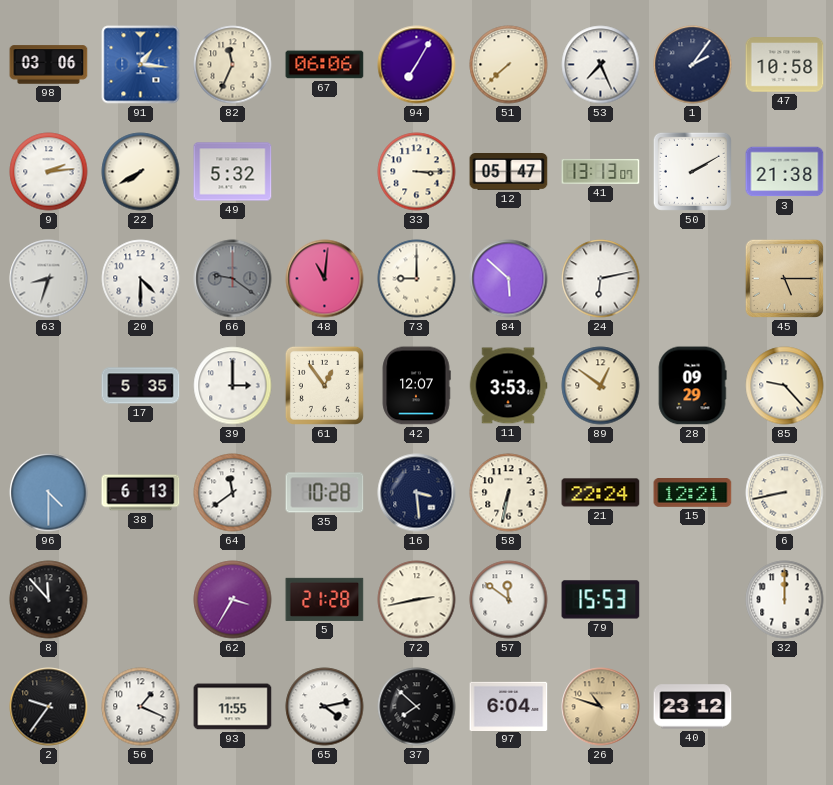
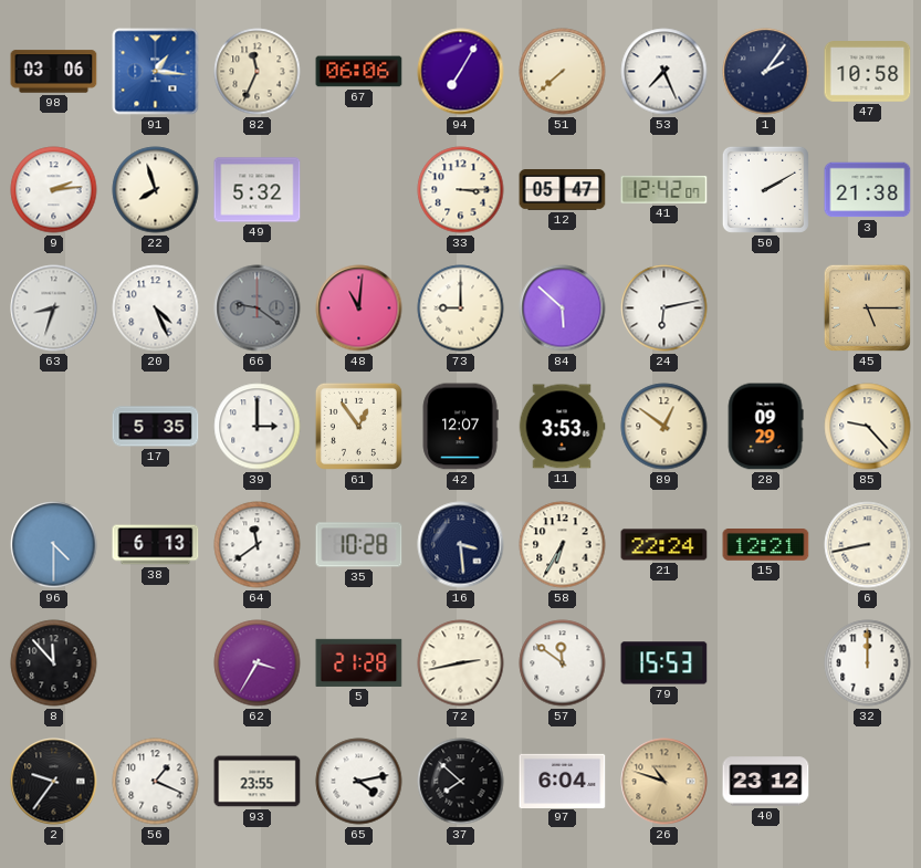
22: 7:40 -> 7:57
41: 13:13 -> 12:42
20: 4:30 -> 4:26
58: 6:32 -> 6:35
93: 11:55 -> 23:55
